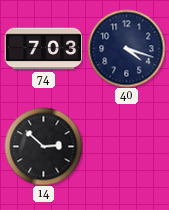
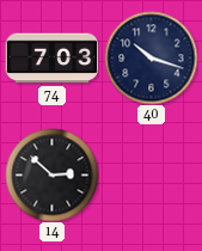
40: 4:18 -> 10:18
